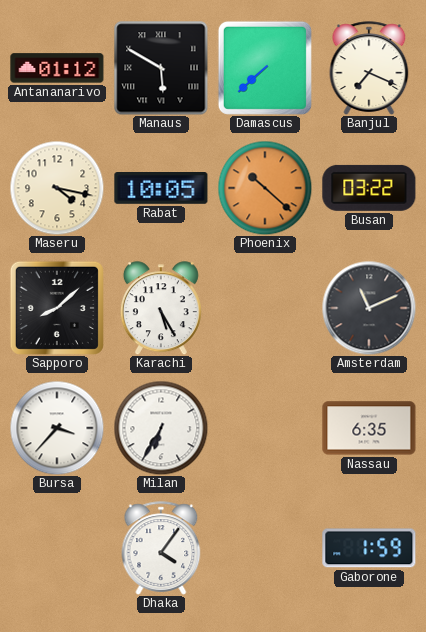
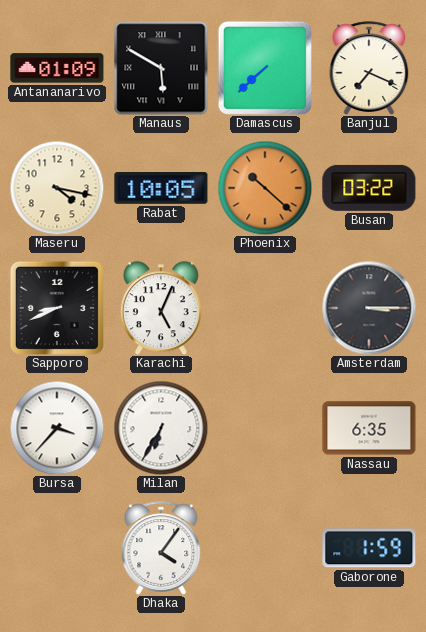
Antananarivo: 01:12 -> 01:09
Sapporo: 8:08 -> 8:41
Karachi: 5:25 -> 5:04
Amsterdam: 11:11 -> 3:15
